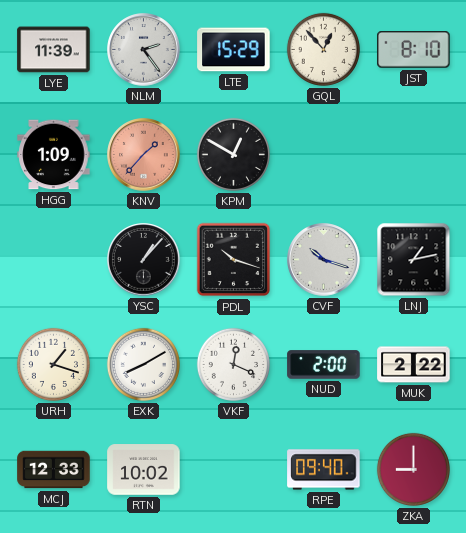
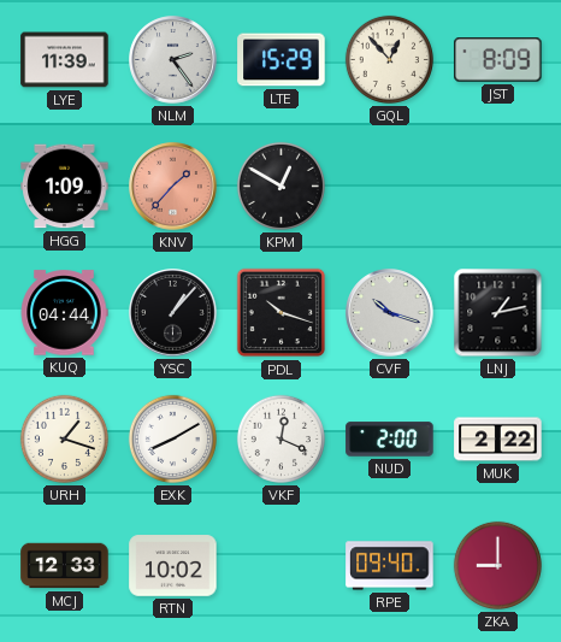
JST: 8:10 -> 8:09
KUQ: none -> 04:44
